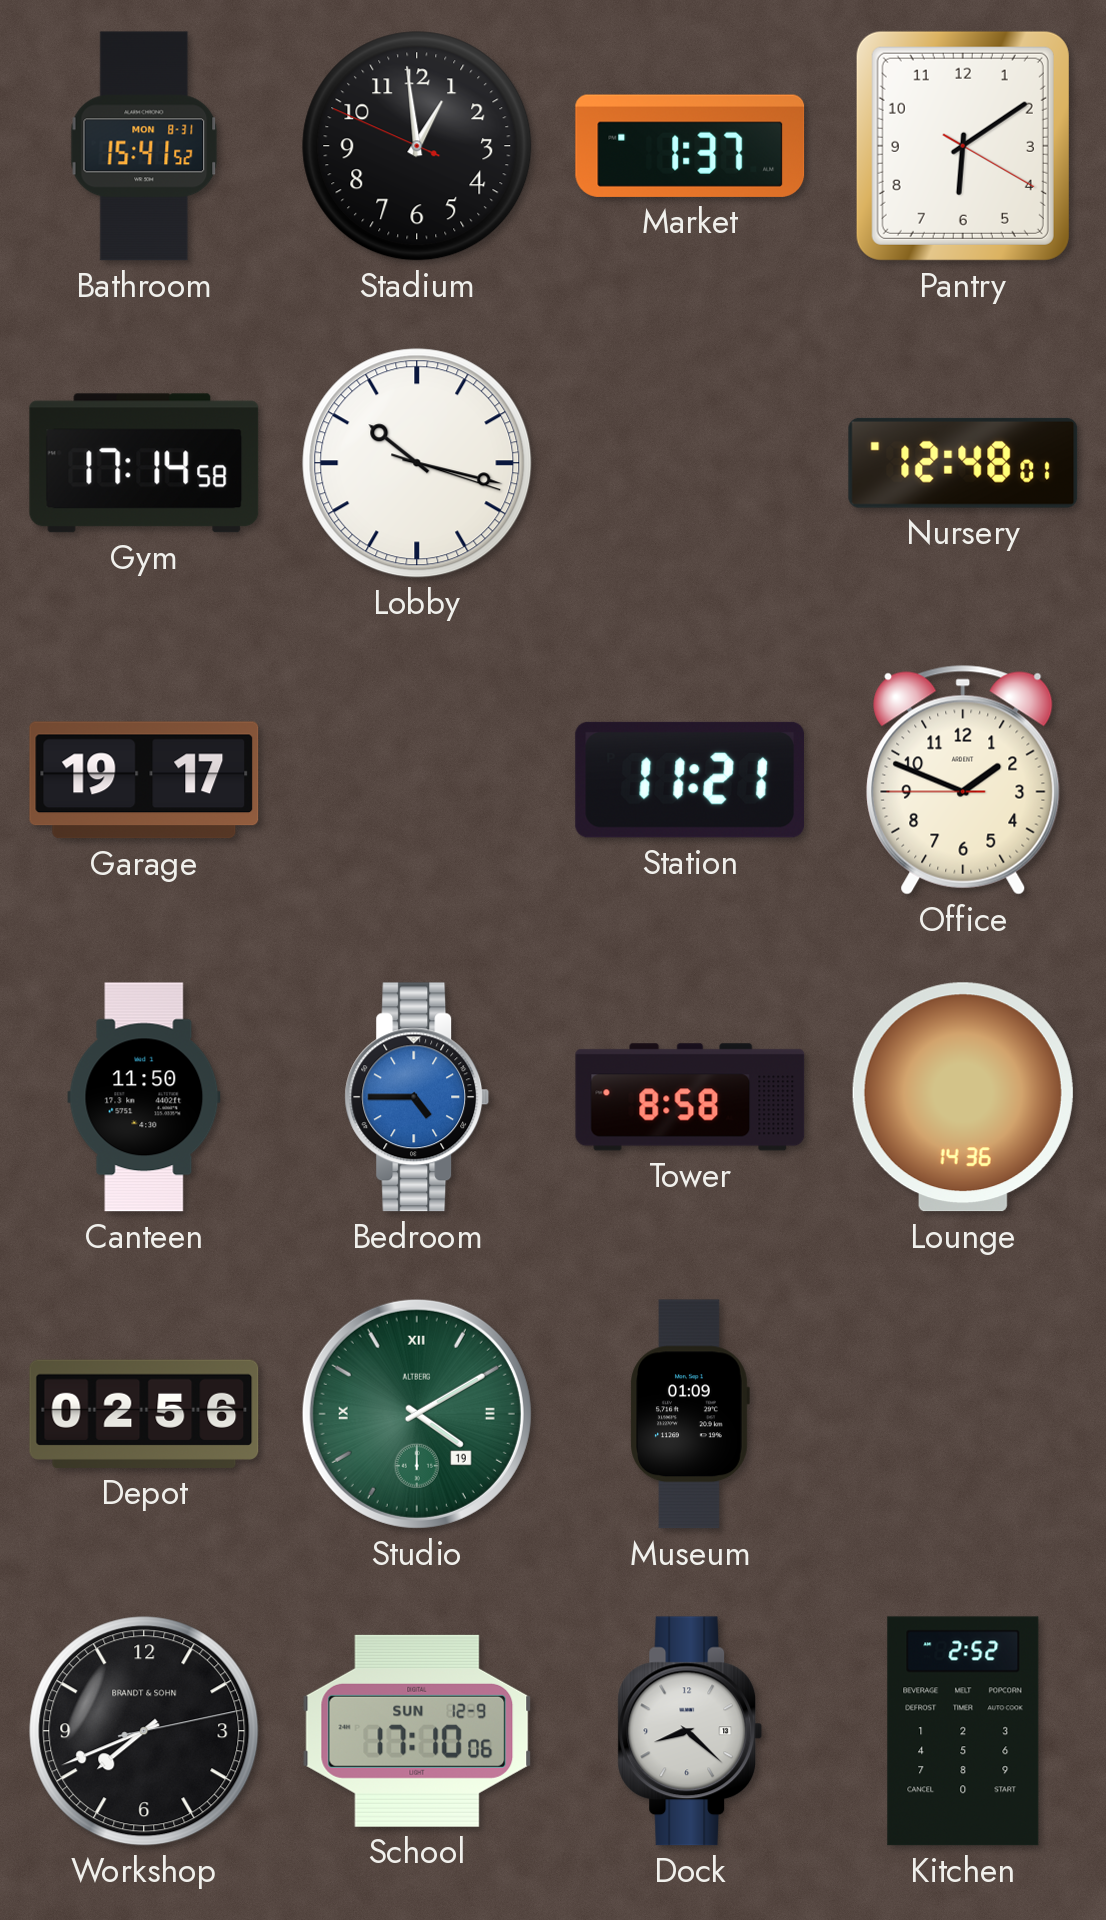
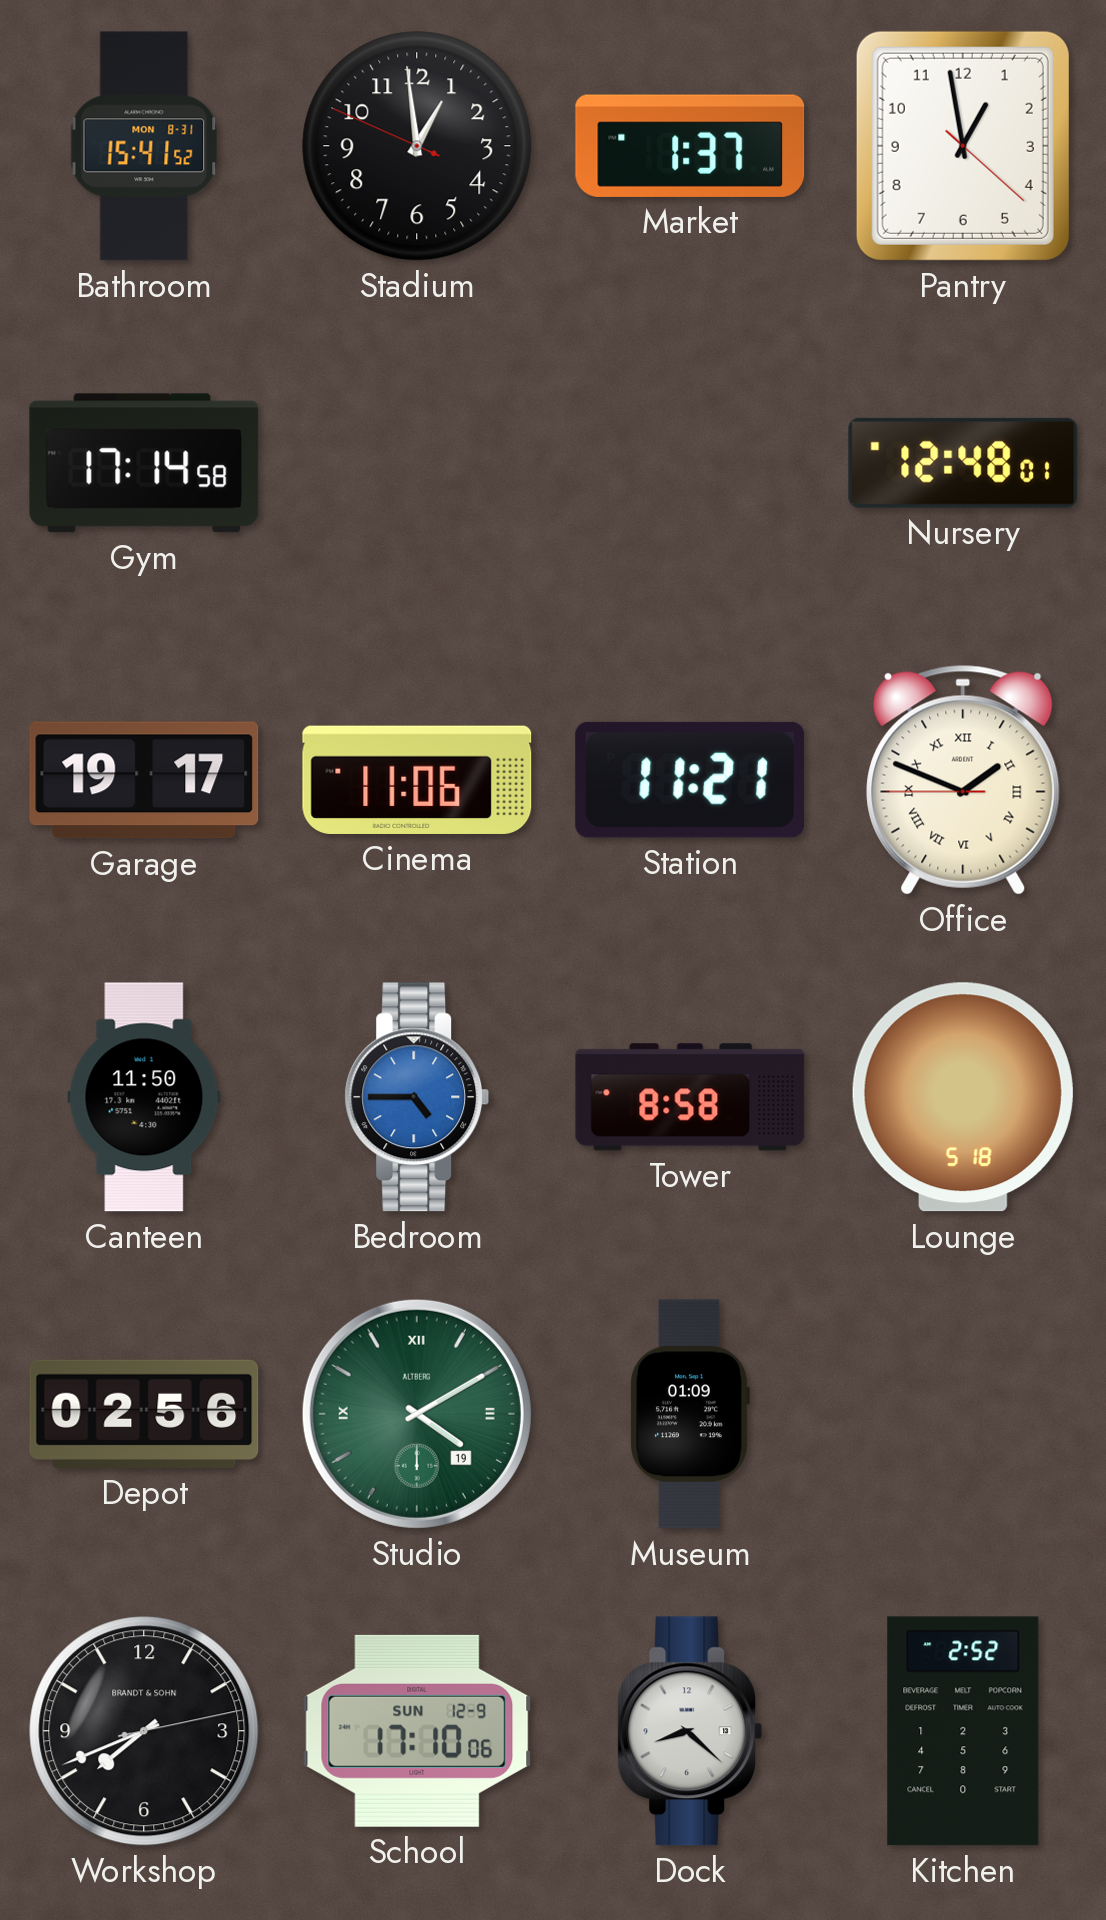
Pantry: 6:09 -> 12:58
Lobby: 10:17 -> none
Cinema: none -> 11:06
Office numerals: Arabic -> Roman
Lounge: 14:36 -> 5:18
